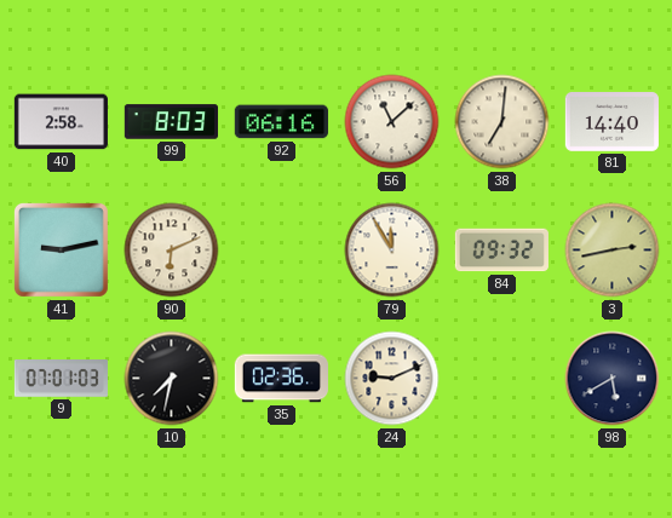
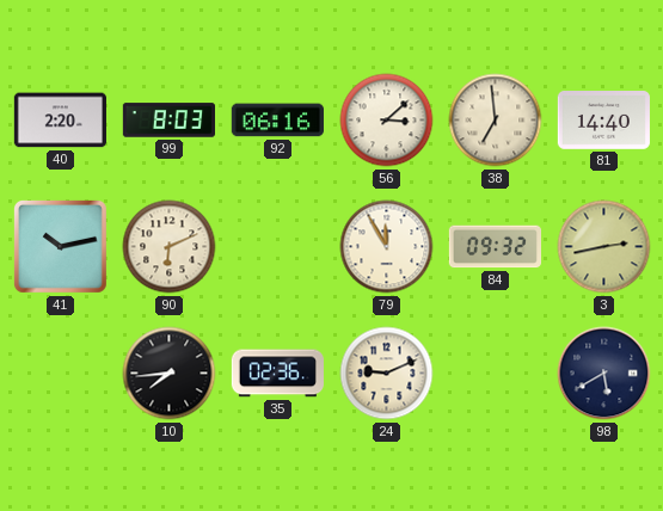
40: 2:58 -> 2:20
56: 11:08 -> 3:08
38: 7:01 -> 6:59
41: 9:13 -> 10:13
9: 07:01 -> none
10: 7:32 -> 7:44
